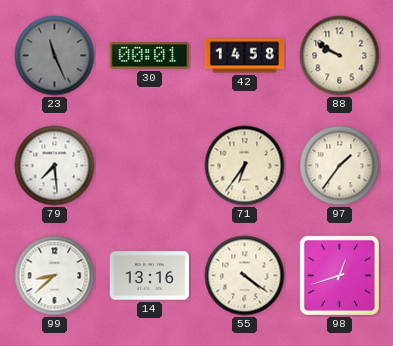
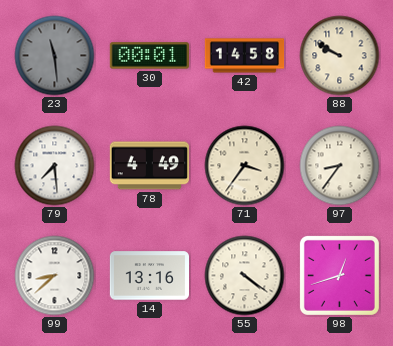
23: 11:26 -> 11:29
78: none -> 4:49
71: 6:36 -> 3:36
97: 1:36 -> 8:36
